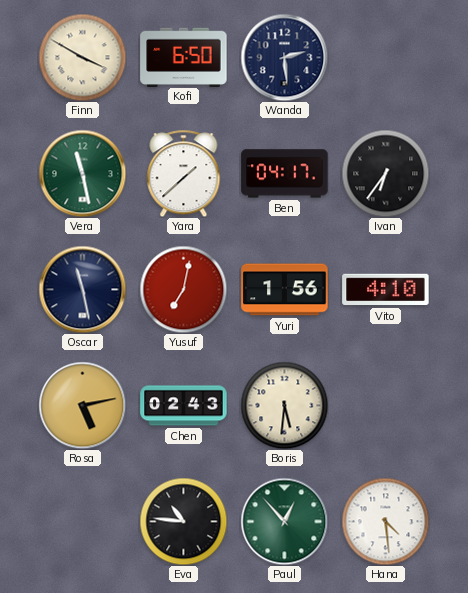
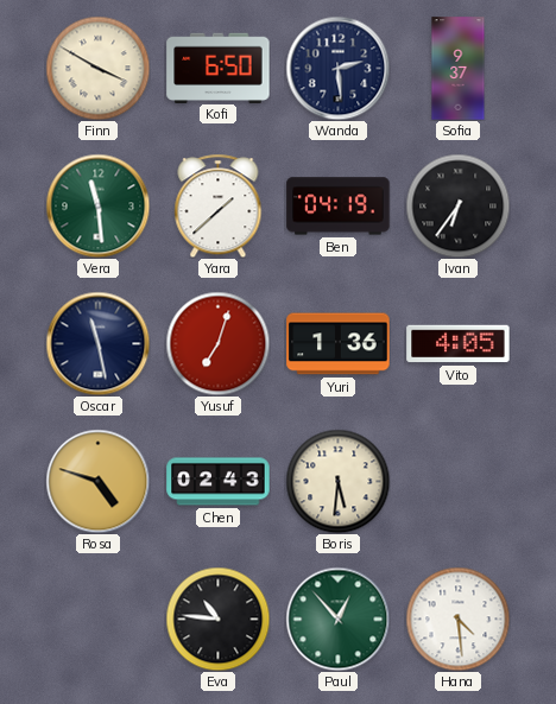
Sofia: none -> 9:37
Vera: 11:28 -> 11:29
Ben: 04:17 -> 04:19
Yusuf: 7:02 -> 7:03
Yuri: 1:56 -> 1:36
Vito: 4:10 -> 4:05
Rosa: 5:13 -> 4:48
